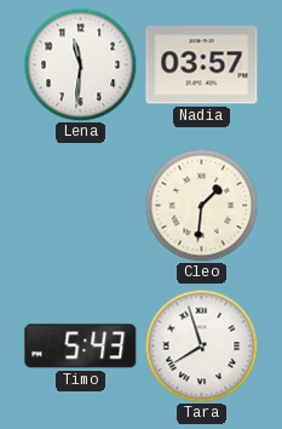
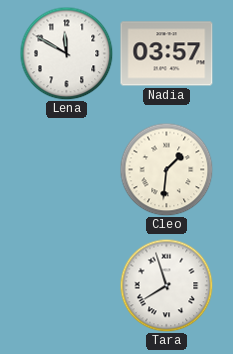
Lena: 11:31 -> 11:50
Timo: 5:43 -> none
